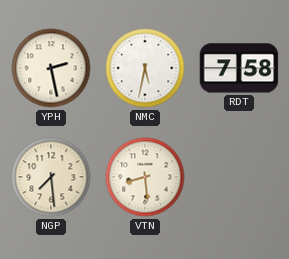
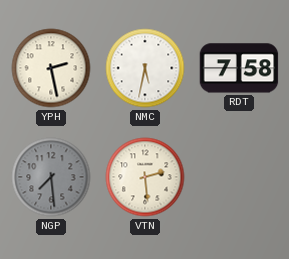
NGP dial: cream -> grey
VTN: 8:29 -> 2:29
